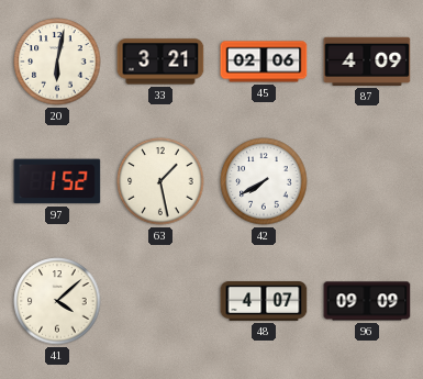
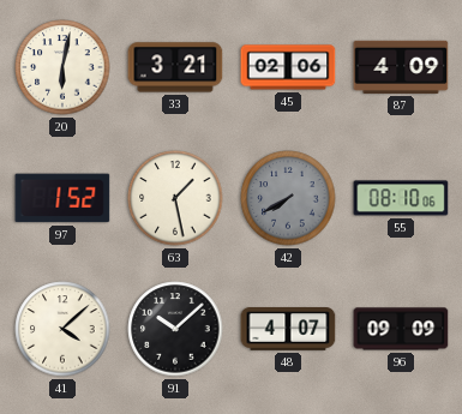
42 dial: white -> grey
55: none -> 08:10
91: none -> 10:08
